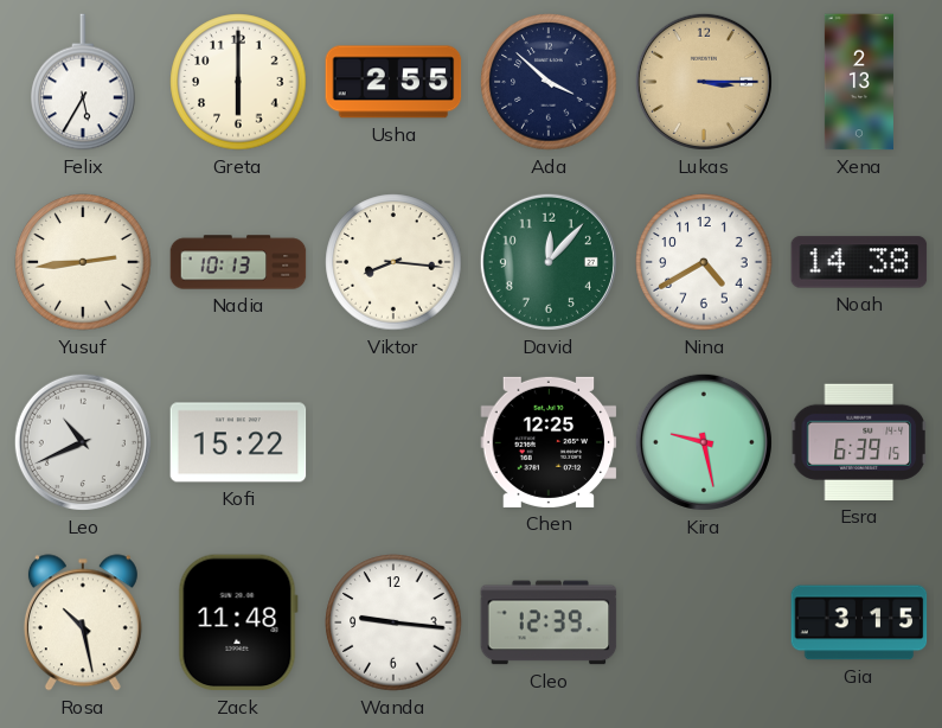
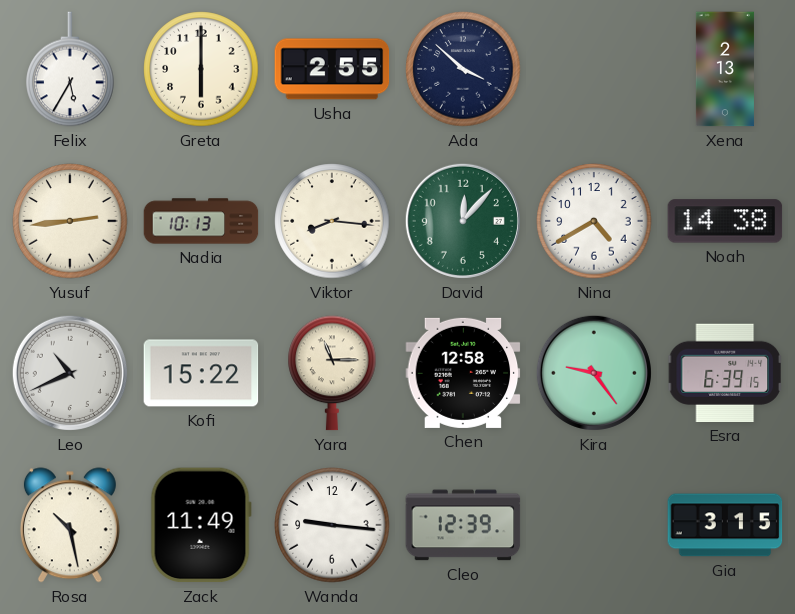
Lukas: 3:15 -> none
Yara: none -> 11:15
Chen: 12:25 -> 12:58
Kira: 9:28 -> 9:24
Zack: 11:48 -> 11:49
